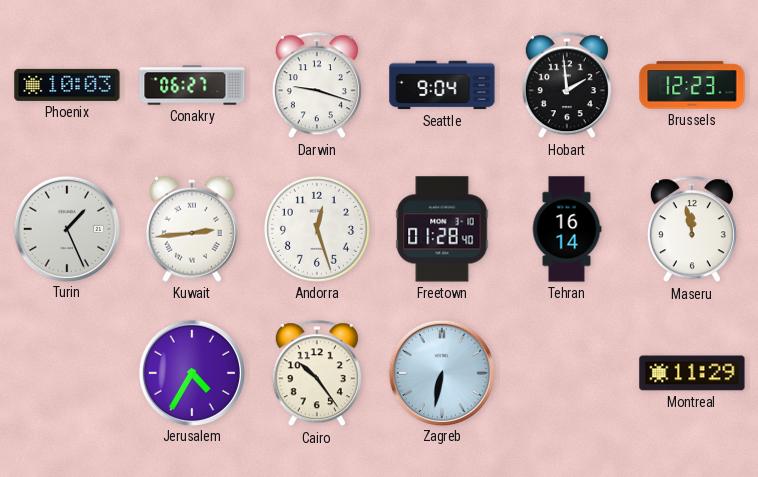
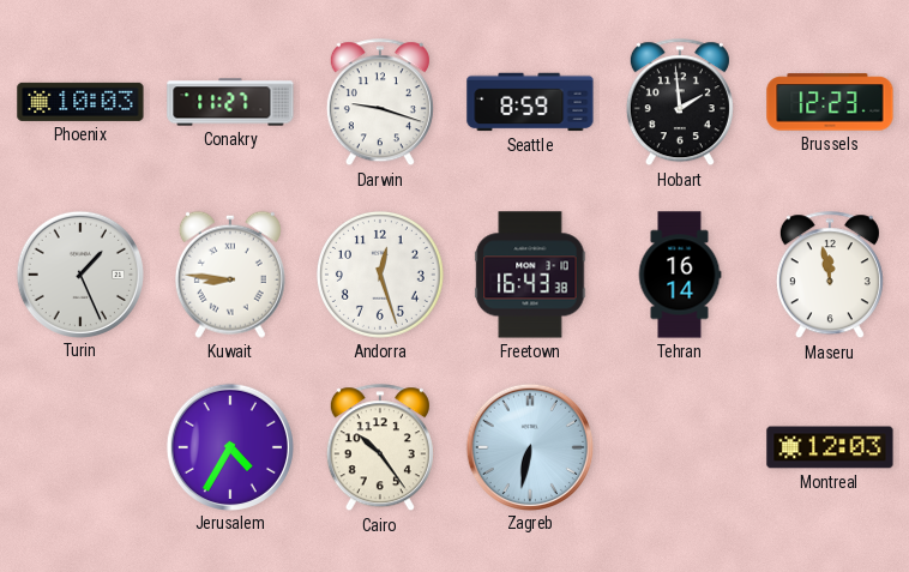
Conakry: 06:27 -> 11:27
Seattle: 9:04 -> 8:59
Kuwait: 2:44 -> 8:46
Freetown: 01:28 -> 16:43
Montreal: 11:29 -> 12:03
